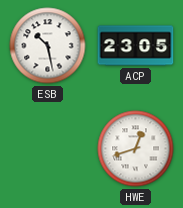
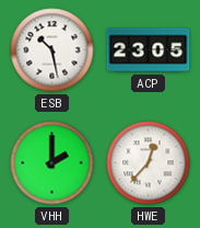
VHH: none -> 2:00
HWE: 12:42 -> 12:37
